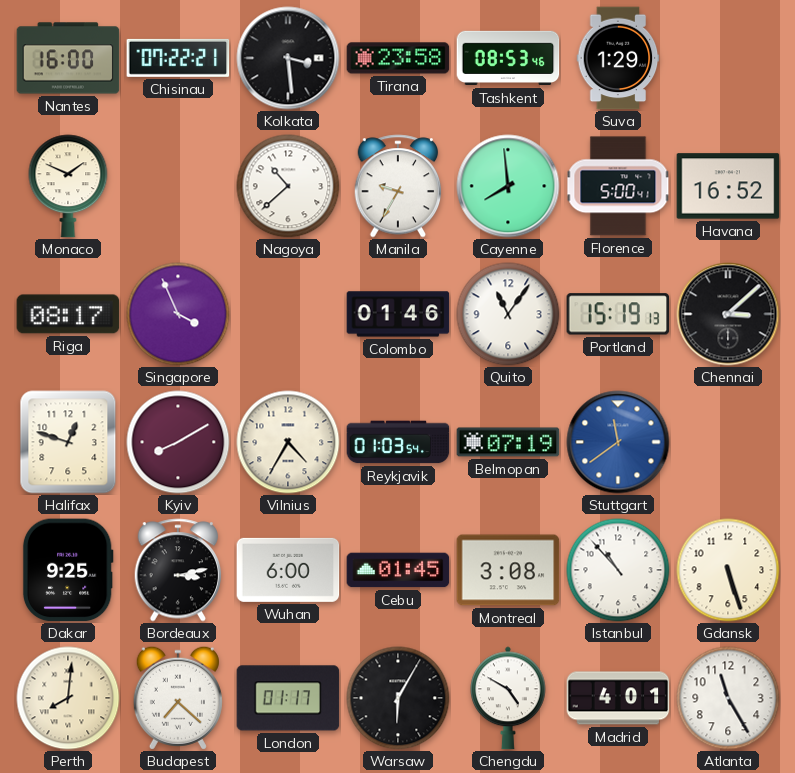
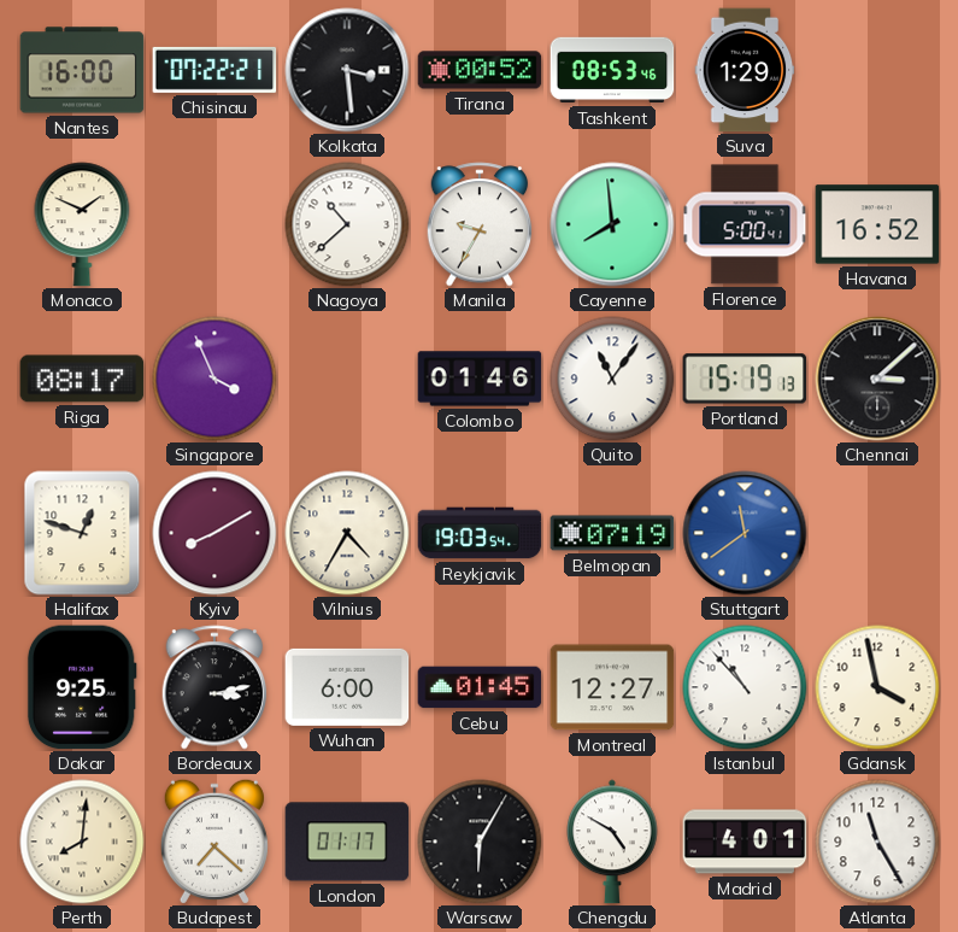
Tirana: 23:58 -> 00:52
Reykjavik: 01:03 -> 19:03
Montreal: 3:08 -> 12:27
Gdansk: 5:27 -> 3:58
